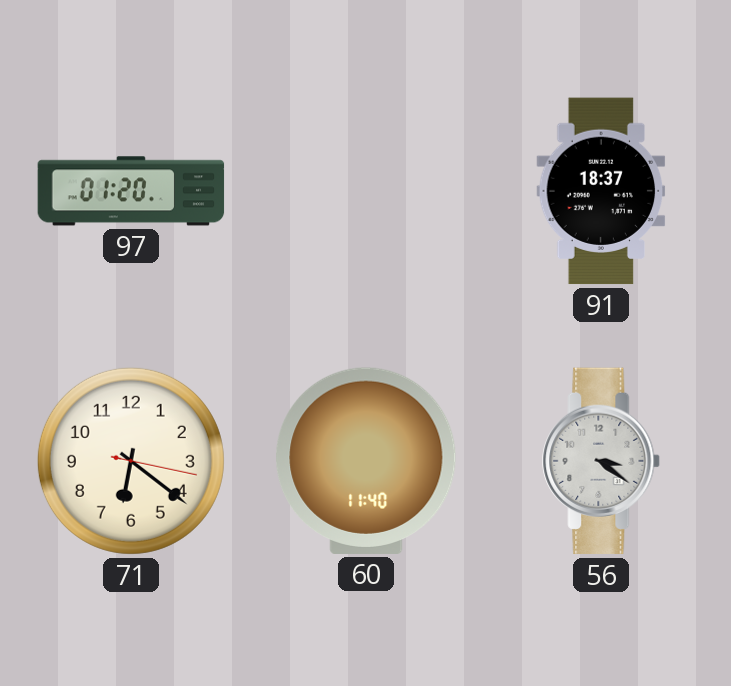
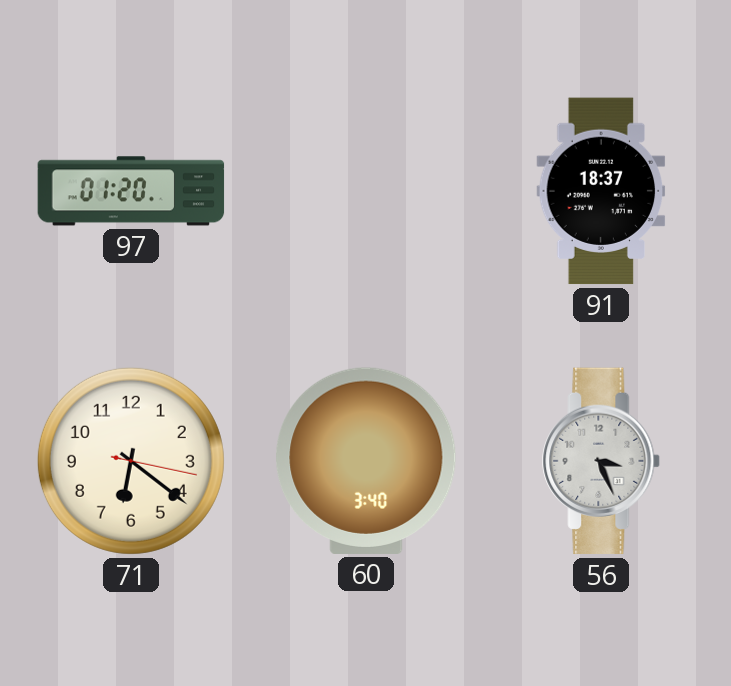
60: 11:40 -> 3:40
56: 3:21 -> 3:26
